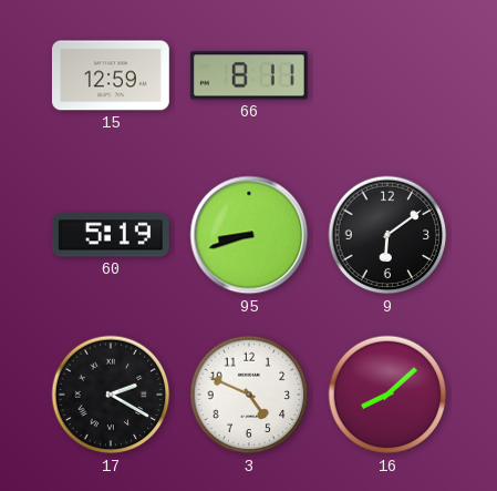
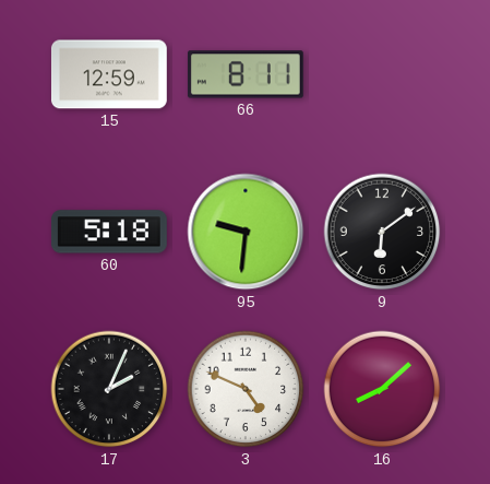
60: 5:19 -> 5:18
95: 8:42 -> 9:31
17: 2:20 -> 2:04
